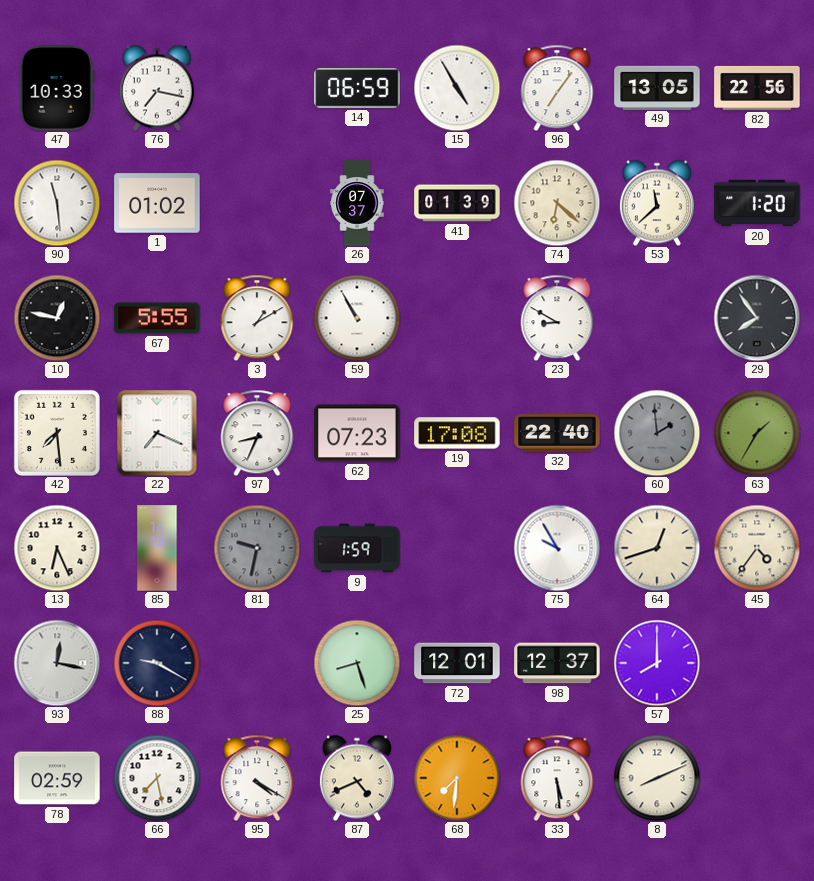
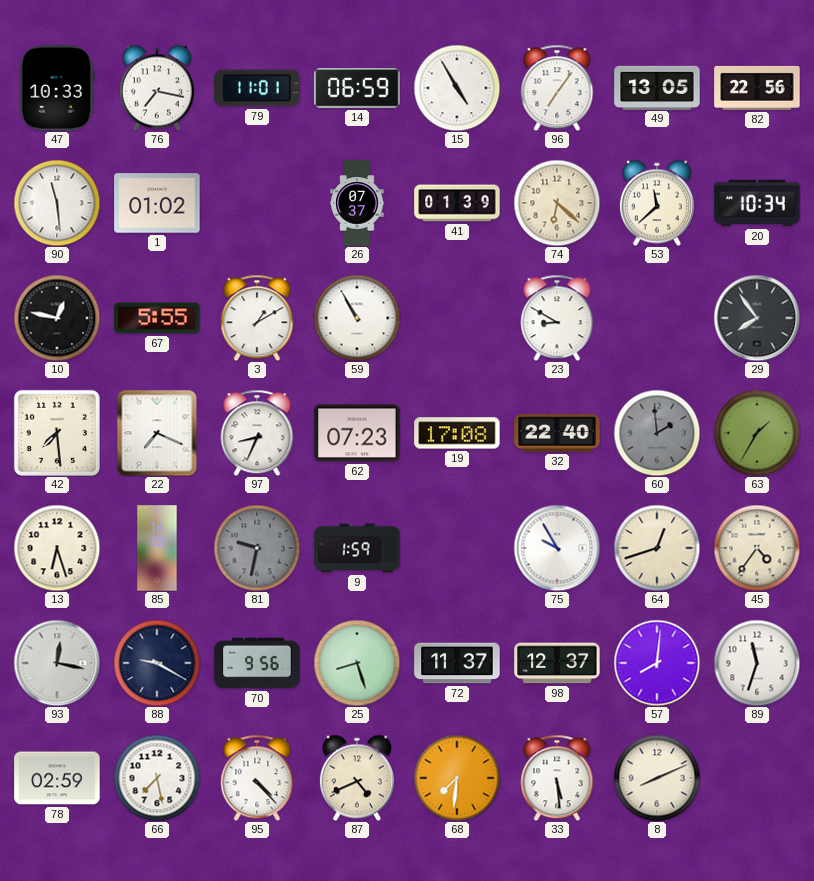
79: none -> 11:01
20: 1:20 -> 10:34
13: 6:26 -> 6:27
70: none -> 9:56
72: 12:01 -> 11:37
57: 8:00 -> 8:01
89: none -> 11:33
95: 4:20 -> 4:23
